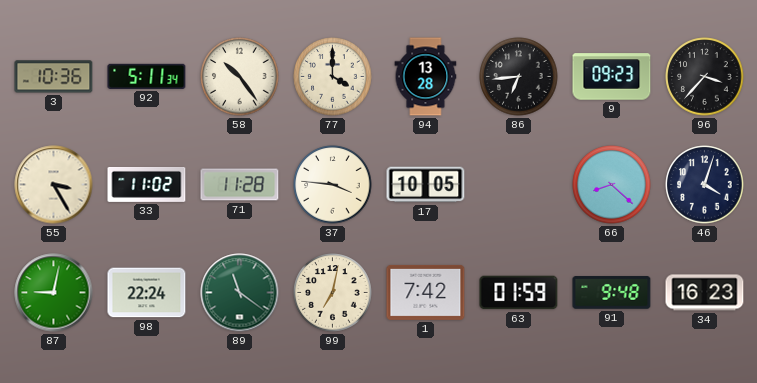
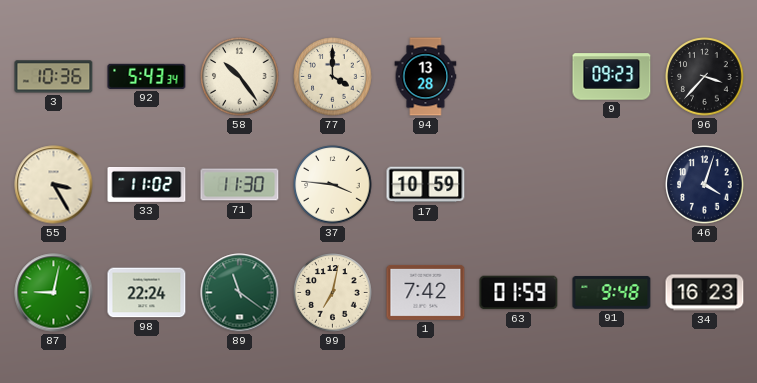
92: 5:11 -> 5:43
86: 6:44 -> none
71: 11:28 -> 11:30
17: 10:05 -> 10:59
66: 8:22 -> none
